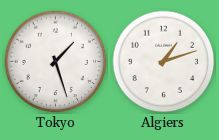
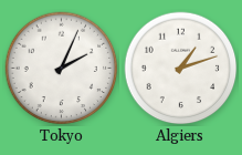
Tokyo: 1:27 -> 2:04
